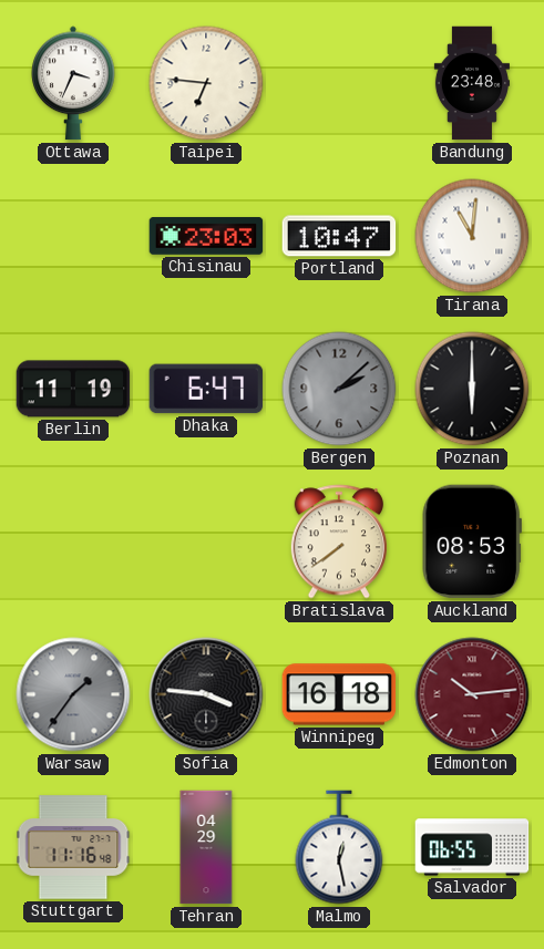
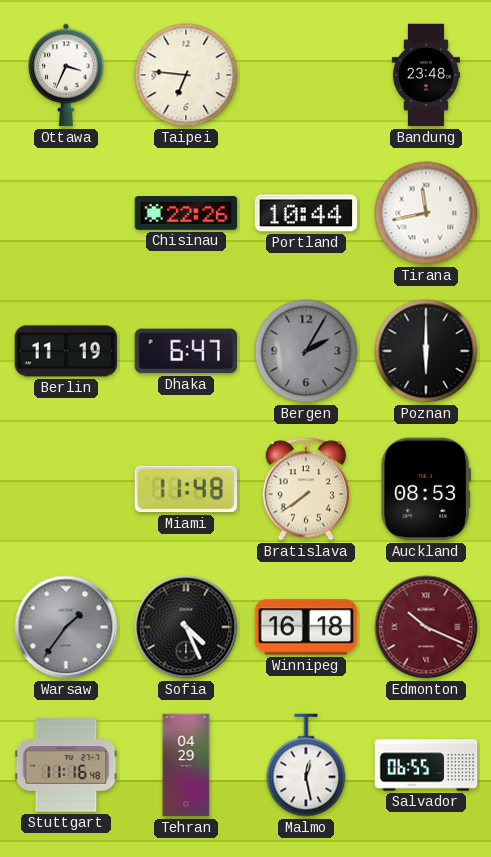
Chisinau: 23:03 -> 22:26
Portland: 10:47 -> 10:44
Tirana: 11:01 -> 11:43
Bergen: 2:08 -> 2:05
Miami: none -> 11:48
Sofia: 3:46 -> 4:26
Edmonton: 10:14 -> 10:19
